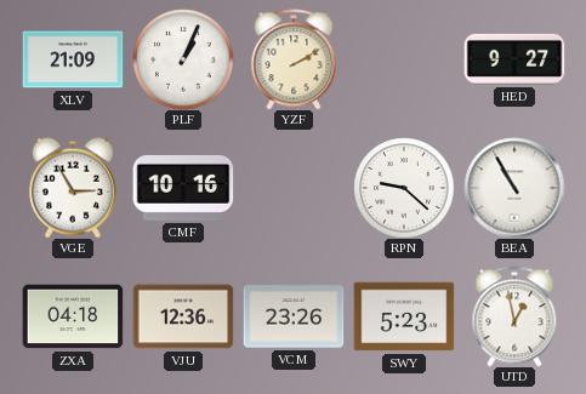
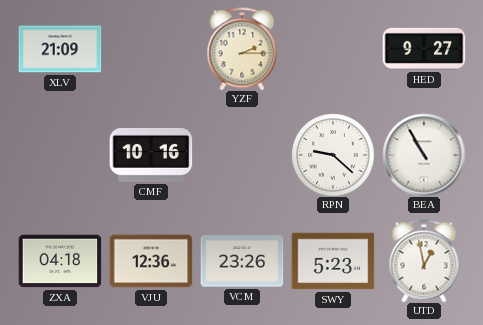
PLF: 1:04 -> none
YZF: 2:10 -> 2:15
VGE: 2:55 -> none
